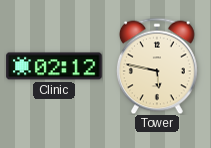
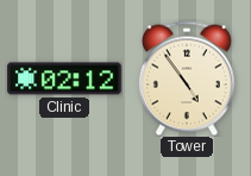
Tower: 5:47 -> 4:54
